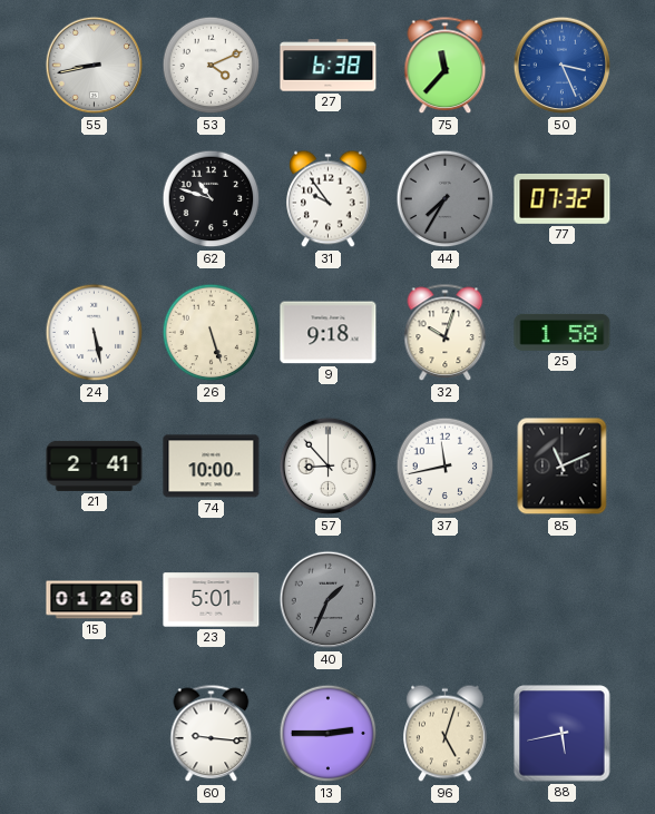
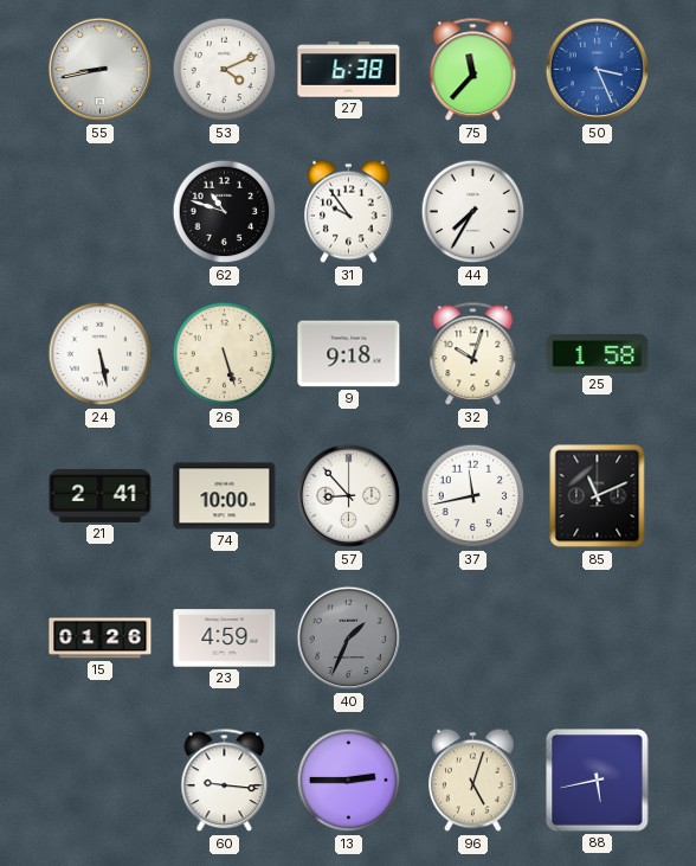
44 dial: grey -> white
77: 07:32 -> none
23: 5:01 -> 4:59
